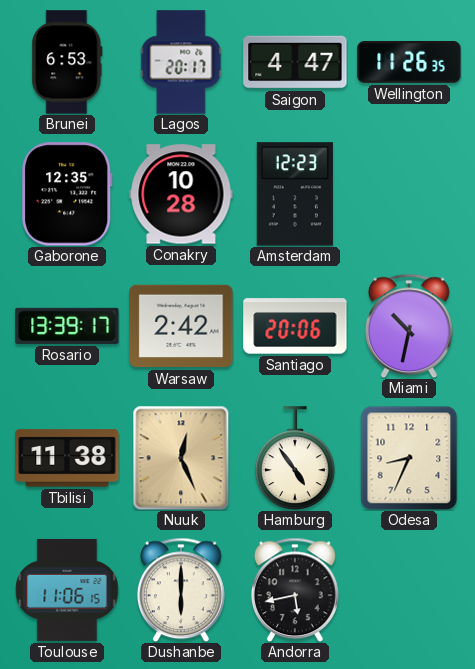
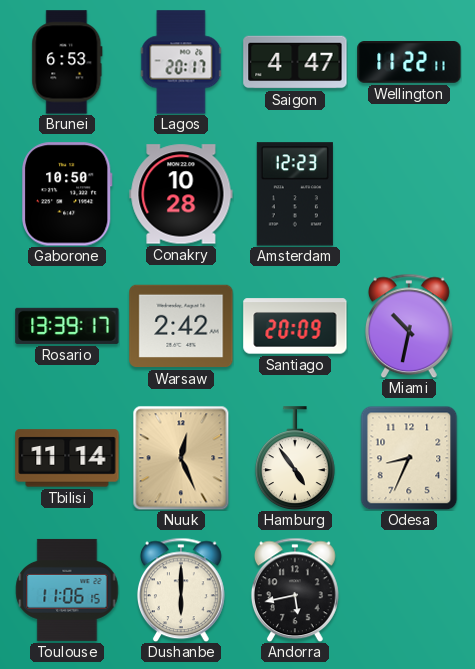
Wellington: 11:26 -> 11:22
Gaborone: 12:35 -> 10:50
Santiago: 20:06 -> 20:09
Tbilisi: 11:38 -> 11:14
